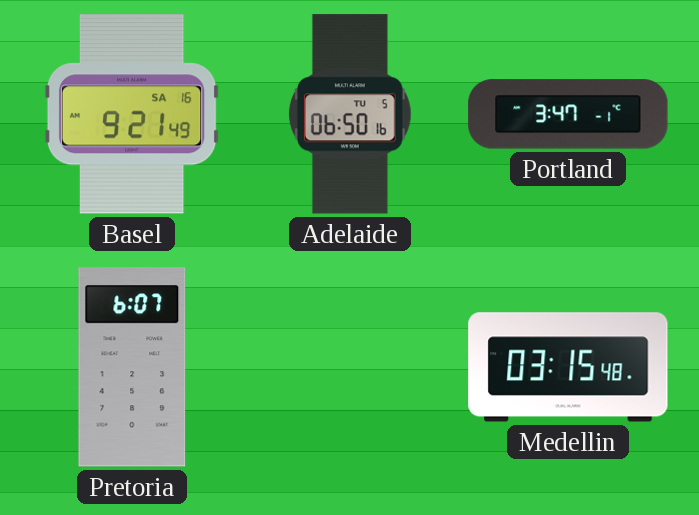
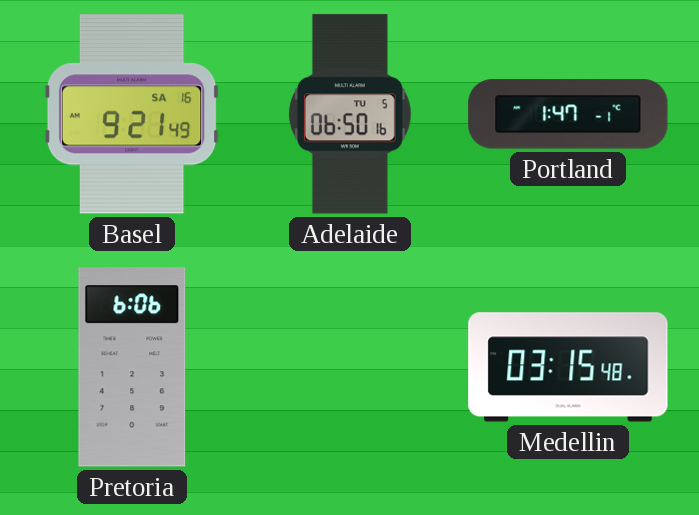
Portland: 3:47 -> 1:47
Pretoria: 6:07 -> 6:06
